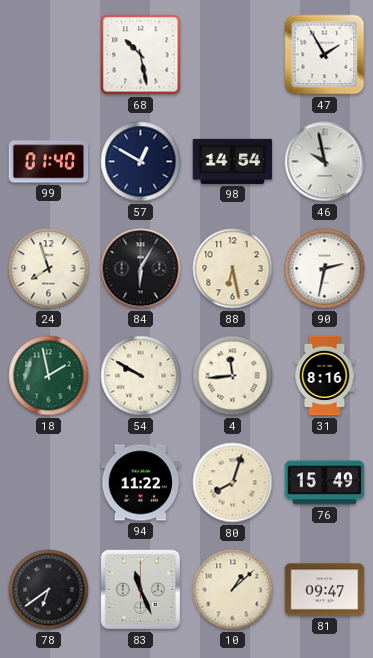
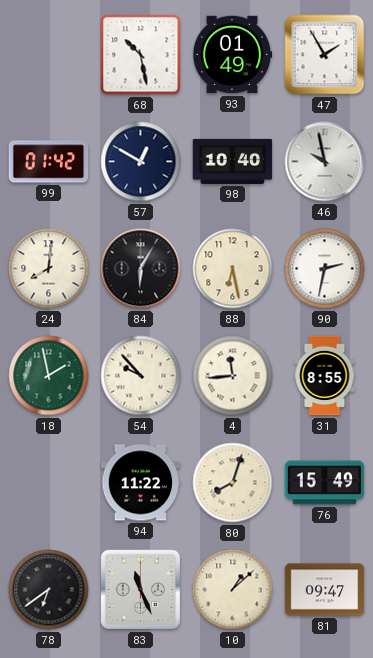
93: none -> 01:49
99: 01:40 -> 01:42
98: 14:54 -> 10:40
24: 7:57 -> 8:01
54: 9:50 -> 9:53
31: 8:16 -> 8:55
